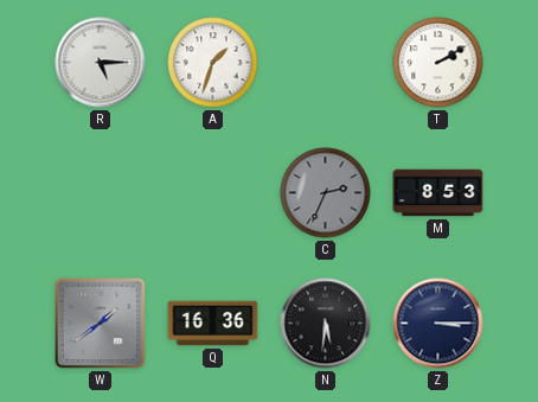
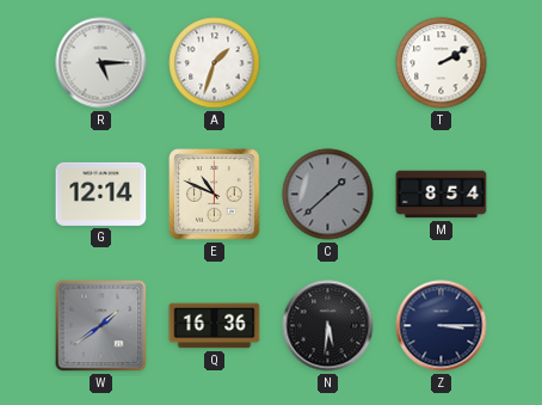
G: none -> 12:14
E: none -> 10:49
C: 2:34 -> 1:38
M: 8:53 -> 8:54
